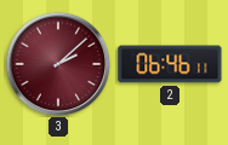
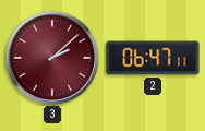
2: 06:46 -> 06:47
